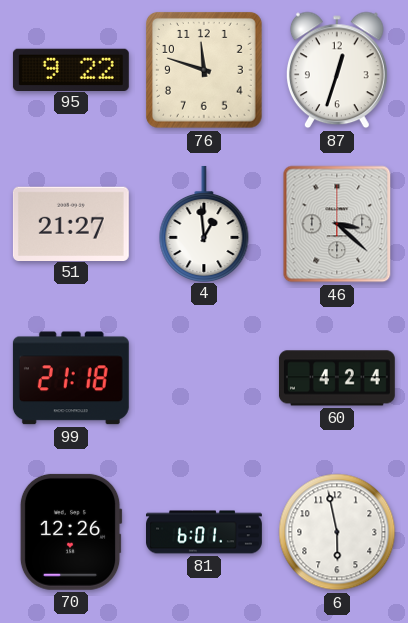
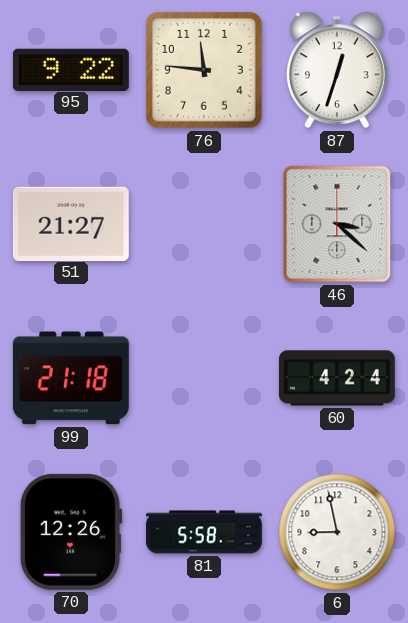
76: 11:48 -> 11:46
4: 12:59 -> none
81: 6:01 -> 5:58
6: 5:58 -> 8:58
